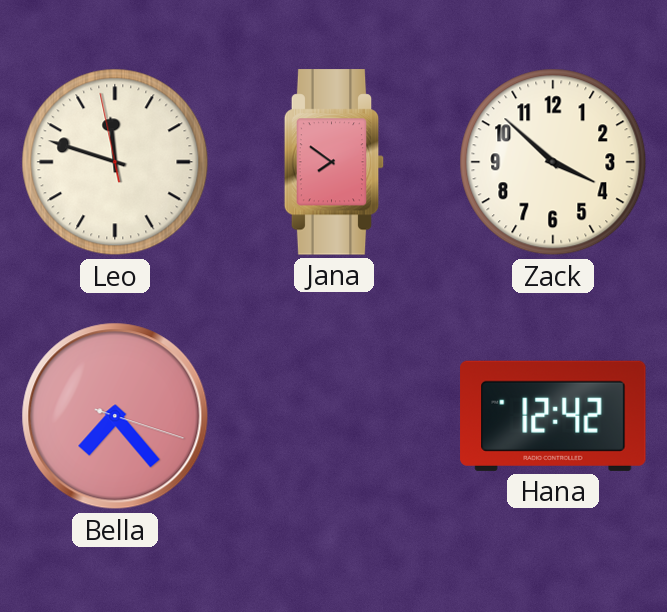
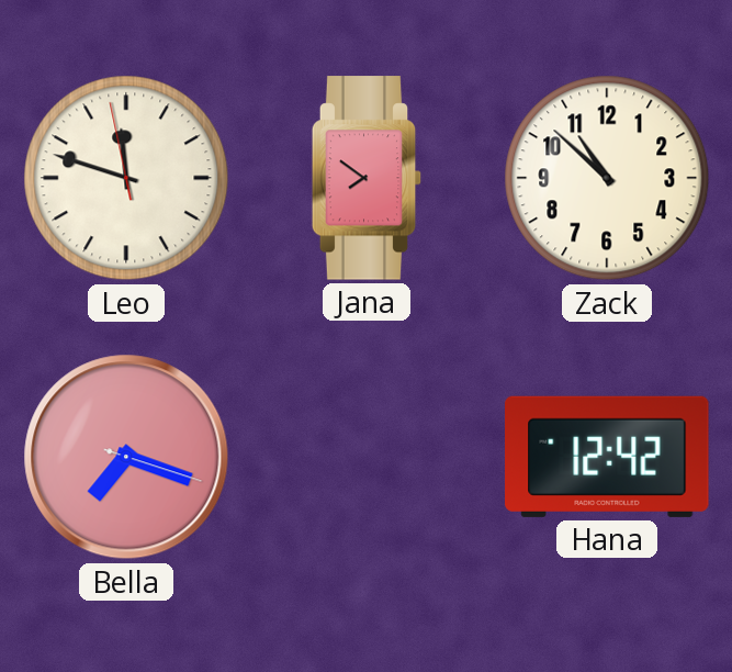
Zack: 3:52 -> 10:52
Bella: 7:23 -> 7:18
